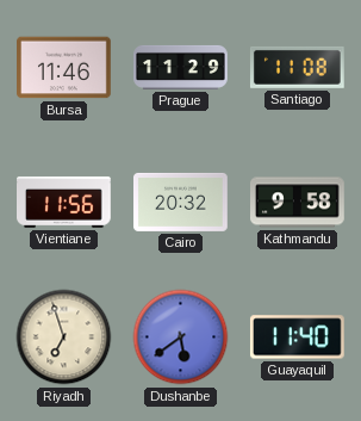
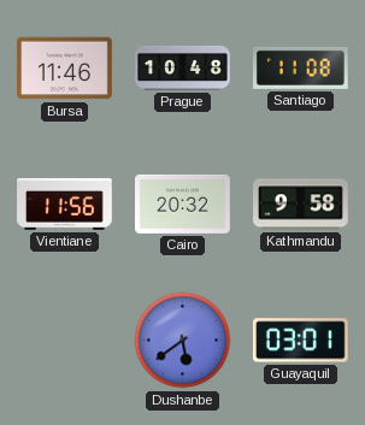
Prague: 11:29 -> 10:48
Riyadh: 6:57 -> none
Guayaquil: 11:40 -> 03:01
